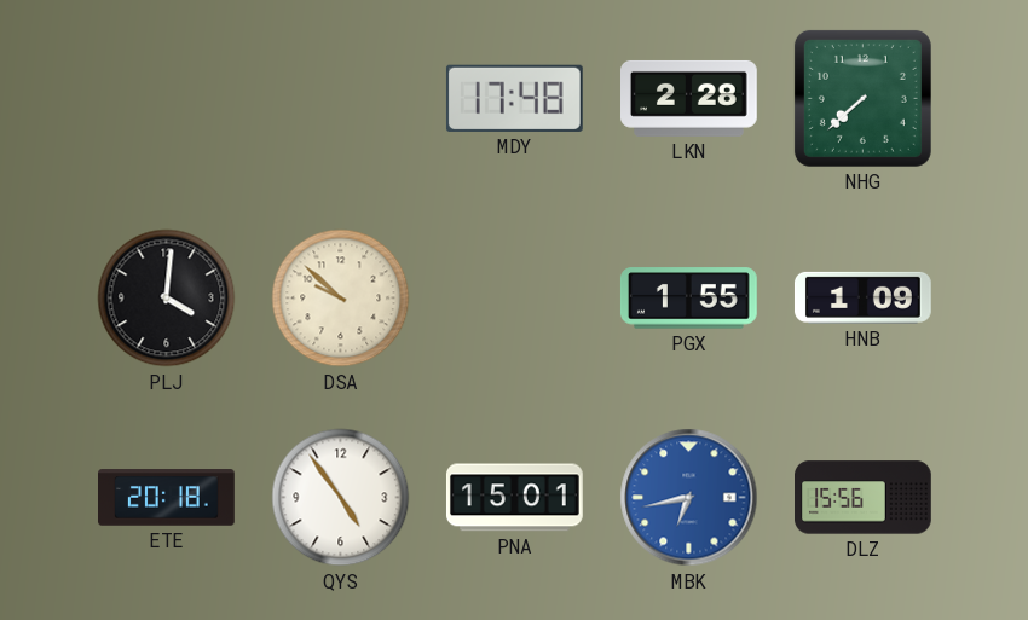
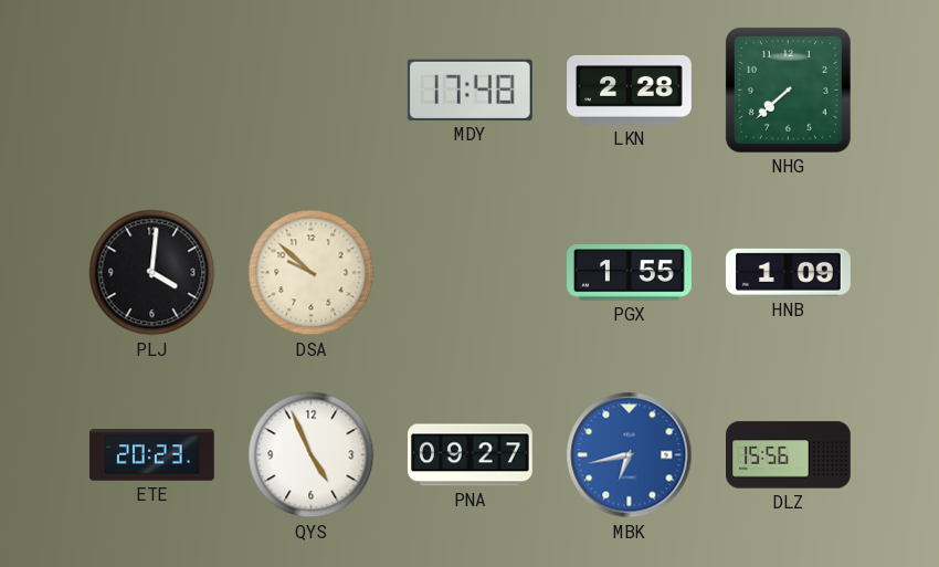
ETE: 20:18 -> 20:23
QYS: 4:54 -> 4:56
PNA: 15:01 -> 09:27
